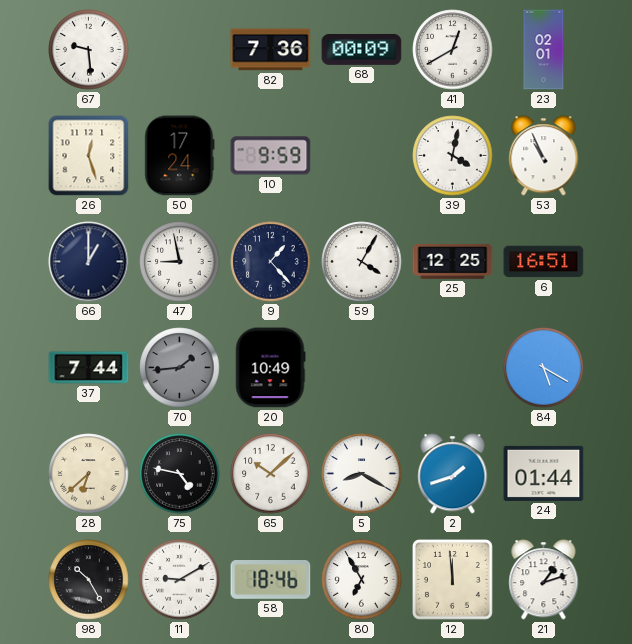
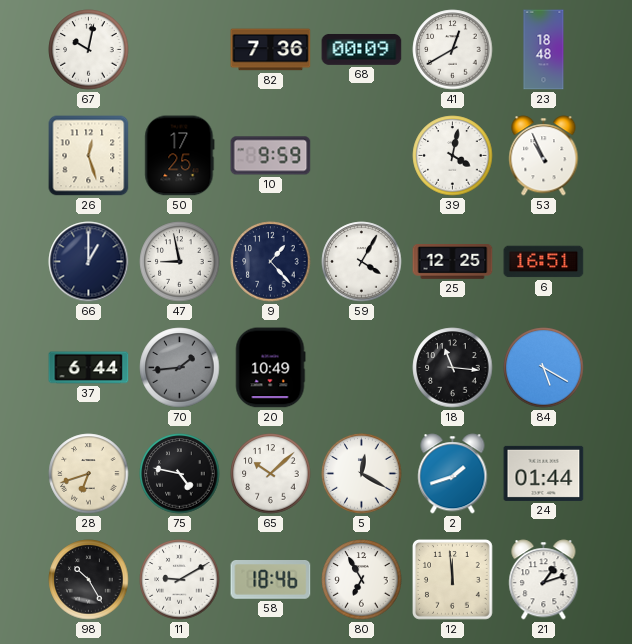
67: 9:29 -> 10:02
23: 02:01 -> 18:48
50: 17:24 -> 17:25
37: 7:44 -> 6:44
18: none -> 11:16
28: 6:38 -> 6:42
5: 8:20 -> 12:20
